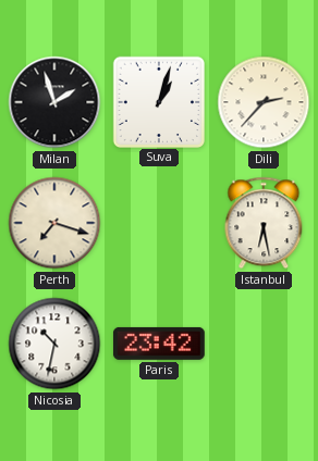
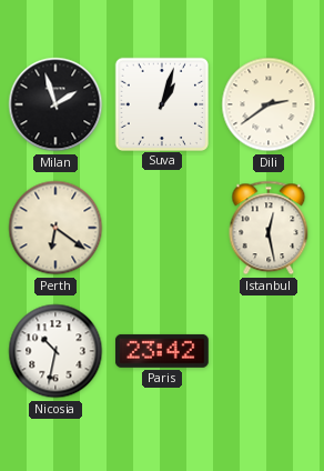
Dili: 2:37 -> 2:39
Perth: 7:18 -> 6:21
Istanbul: 6:28 -> 12:28
